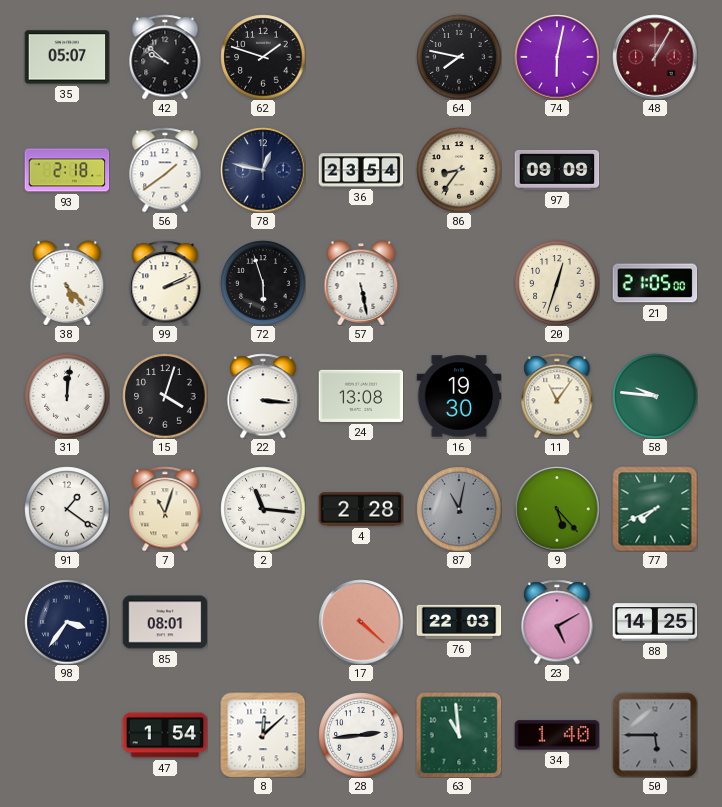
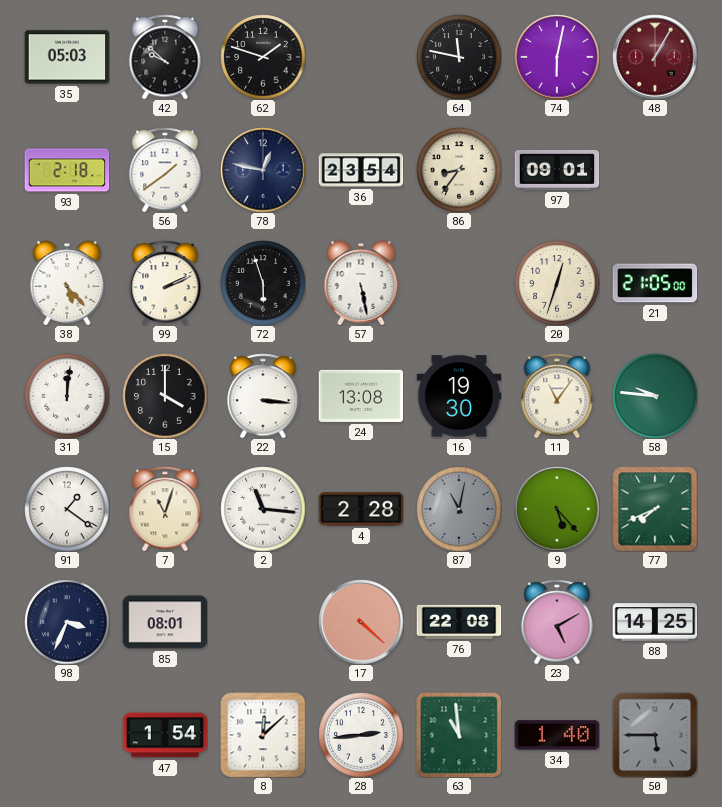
35: 05:07 -> 05:03
64: 7:47 -> 11:47
97: 09:09 -> 09:01
15: 4:03 -> 4:00
98: 3:36 -> 3:34
76: 22:03 -> 22:08
